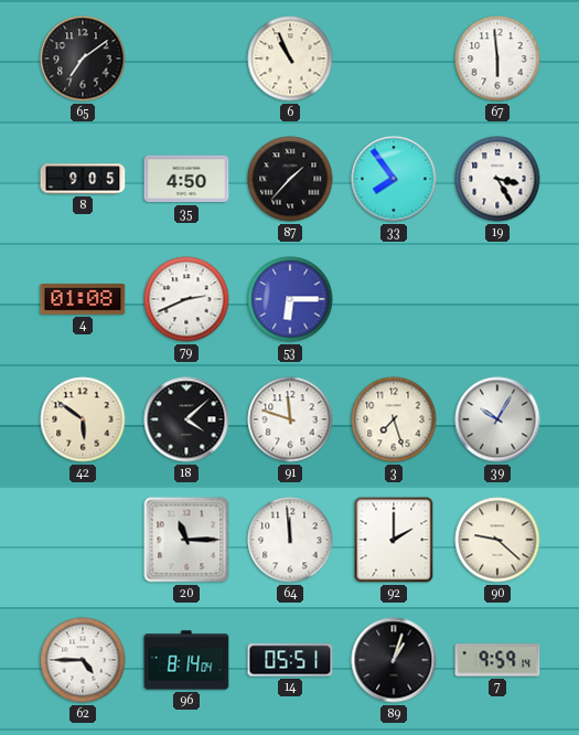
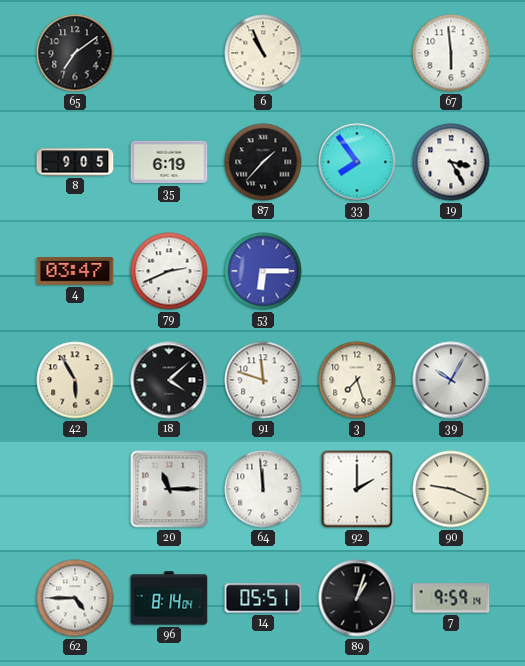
35: 4:50 -> 6:19
4: 01:08 -> 03:47
42: 5:51 -> 5:55
90: 9:22 -> 9:19
